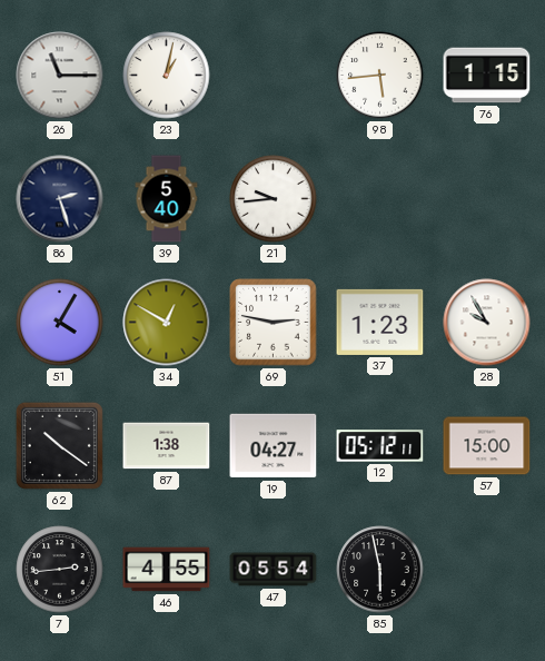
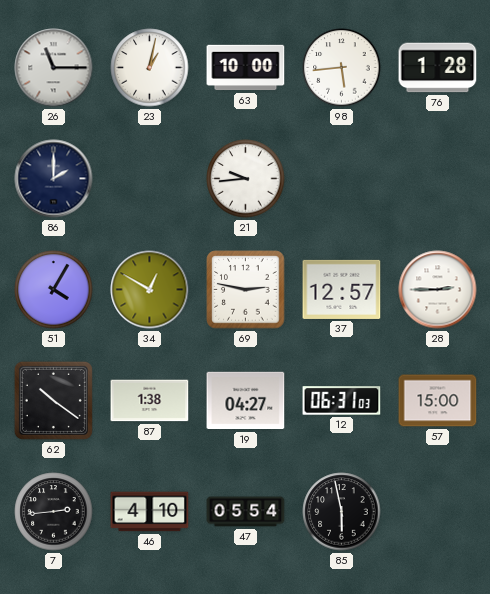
63: none -> 10:00
76: 1:15 -> 1:28
86: 2:27 -> 2:00
39: 5:40 -> none
37: 1:23 -> 12:57
28: 9:55 -> 2:45
12: 05:12 -> 06:31
46: 4:55 -> 4:10
